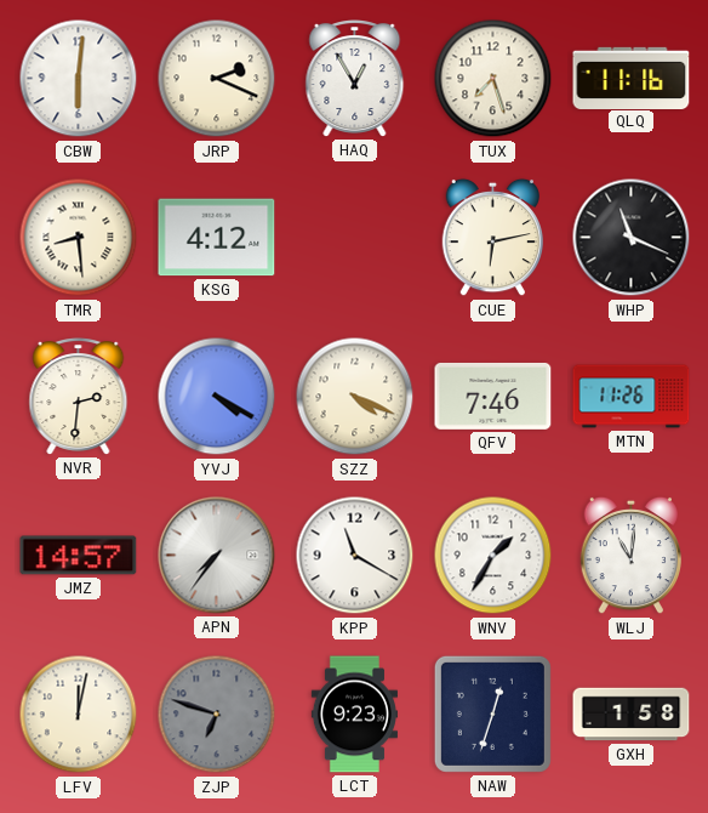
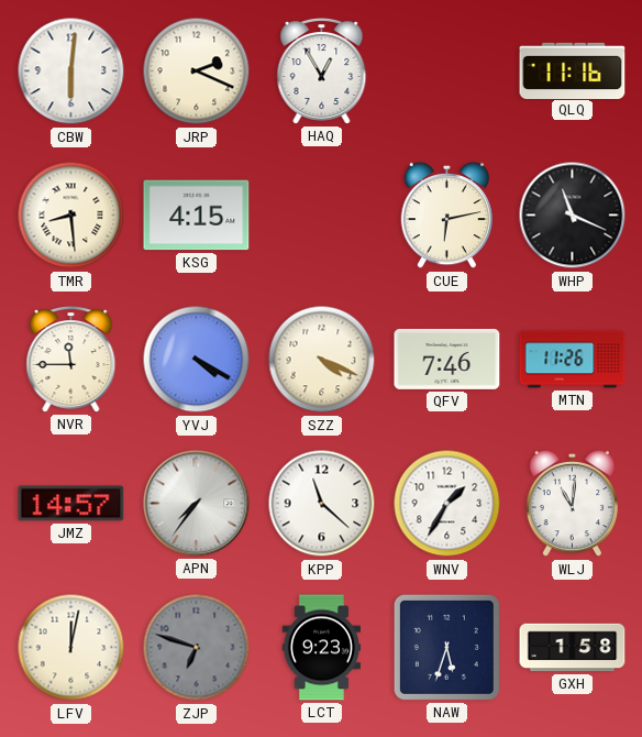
TUX: 7:27 -> none
KSG: 4:12 -> 4:15
NVR: 2:31 -> 11:45
KPP: 11:20 -> 11:22
NAW: 12:33 -> 5:33
